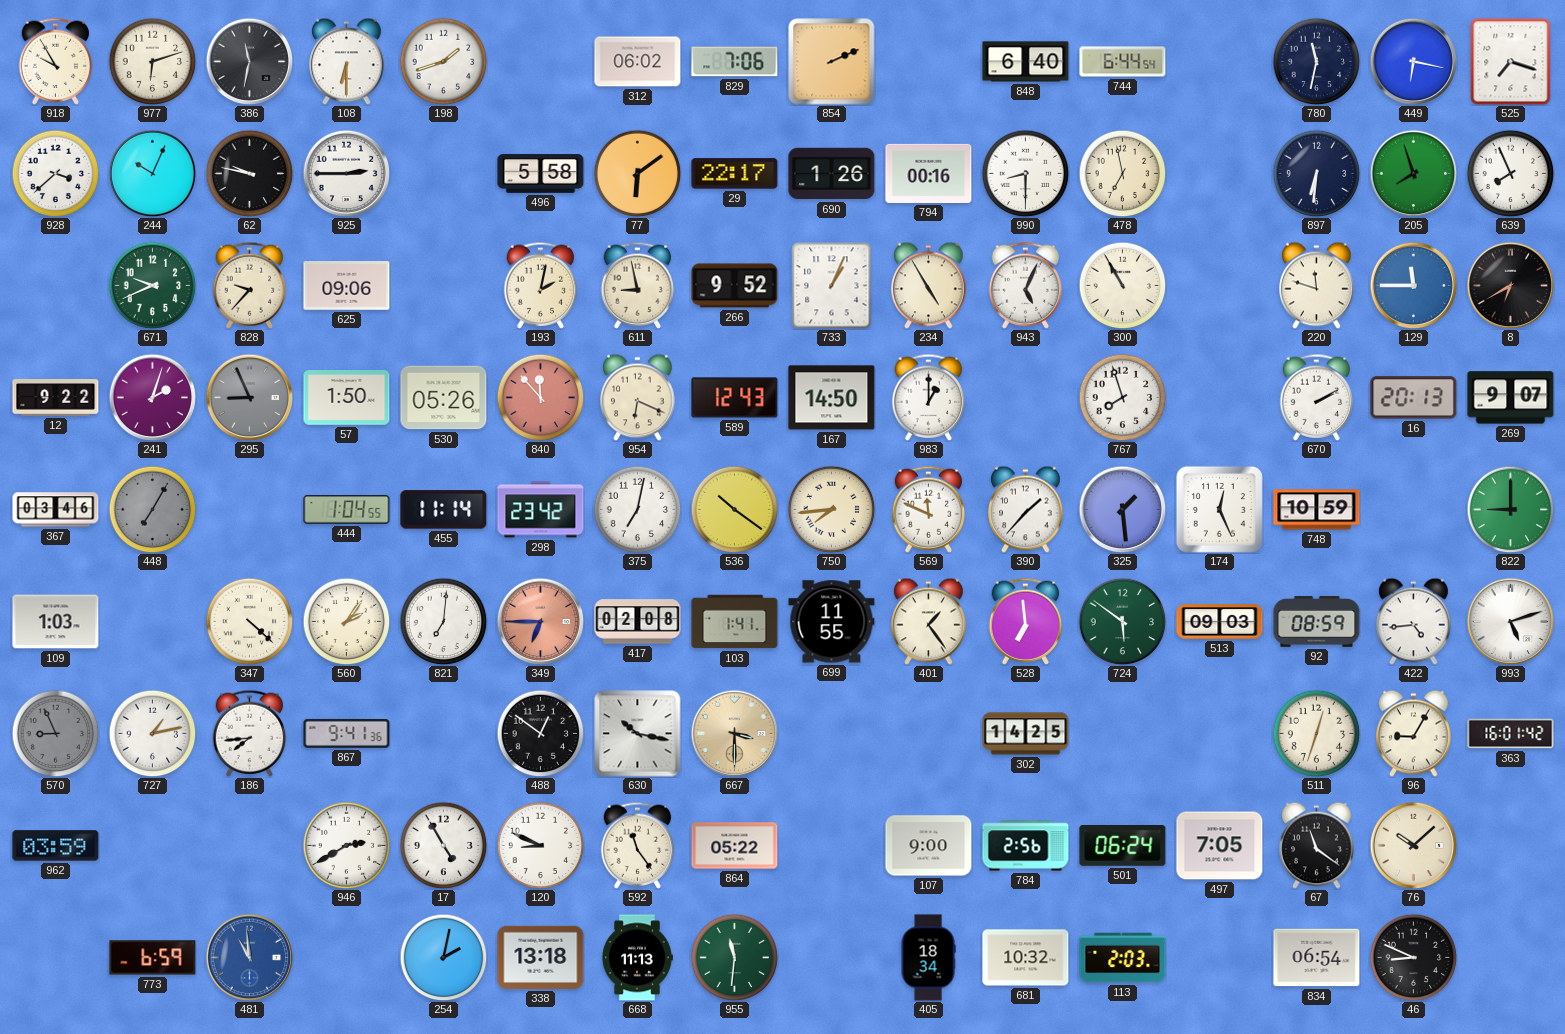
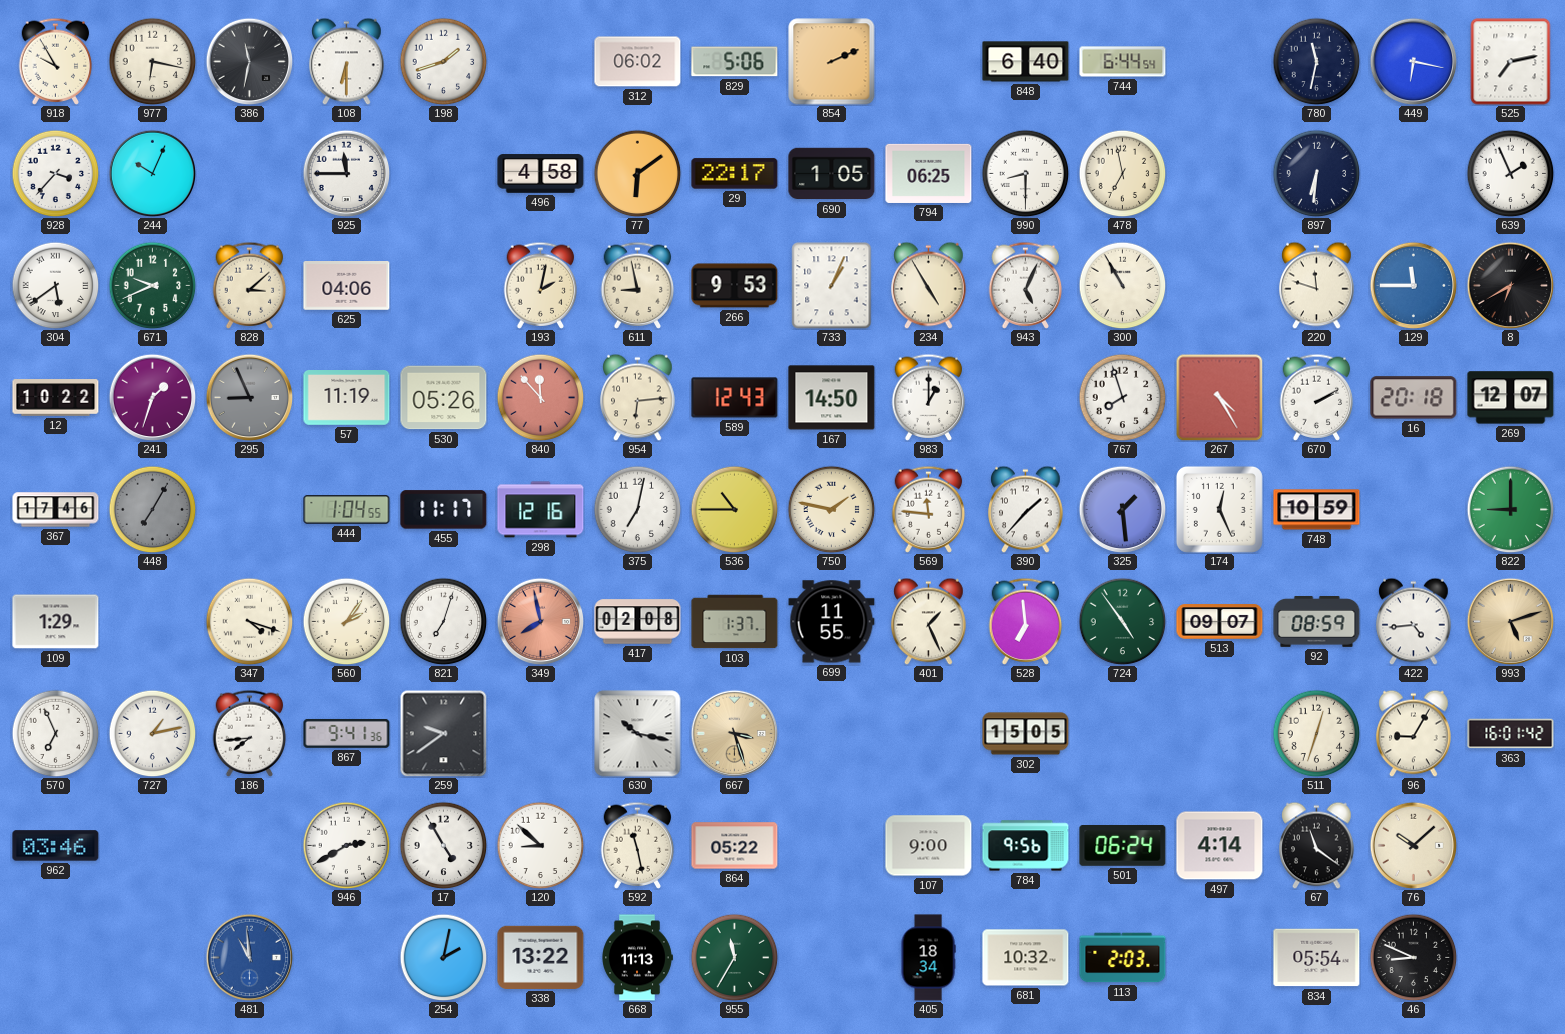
977: 6:12 -> 6:17
829: 7:06 -> 5:06
525: 7:18 -> 7:13
928: 3:38 -> 3:37
62: 9:47 -> none
925: 2:45 -> 11:45
496: 5:58 -> 4:58
690: 1:26 -> 1:05
794: 00:16 -> 06:25
205: 7:57 -> none
639: 7:56 -> 1:56
304: none -> 5:39
828: 9:37 -> 3:08
625: 09:06 -> 04:06
266: 9:52 -> 9:53
12: 9:22 -> 10:22
241: 2:03 -> 1:33
57: 1:50 -> 11:19
954: 6:19 -> 6:14
267: none -> 4:25
16: 20:13 -> 20:18
269: 9:07 -> 12:07
367: 03:46 -> 17:46
455: 11:14 -> 11:17
298: 23:42 -> 12:16
536: 10:21 -> 10:45
750: 7:44 -> 1:47
569: 11:49 -> 11:46
109: 1:03 -> 1:29
347: 4:22 -> 4:18
821: 7:01 -> 7:03
349: 6:45 -> 7:58
103: 1:41 -> 1:37
401: 1:24 -> 1:26
724: 5:51 -> 4:54
513: 09:03 -> 09:07
993 dial: white -> champagne
570: 8:56 -> 6:56
570 dial: grey -> white
259: none -> 9:39
488: 12:51 -> none
667: 3:30 -> 3:27
302: 14:25 -> 15:05
962: 03:59 -> 03:46
120: 8:49 -> 8:52
592: 11:24 -> 11:28
784: 2:56 -> 9:56
497: 7:05 -> 4:14
773: 6:59 -> none
338: 13:18 -> 13:22
955: 11:31 -> 11:35
834: 06:54 -> 05:54
